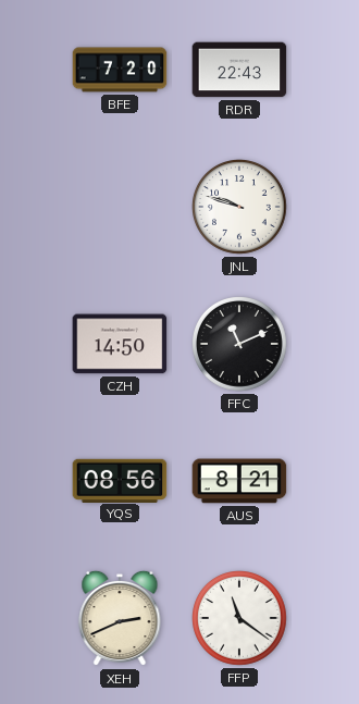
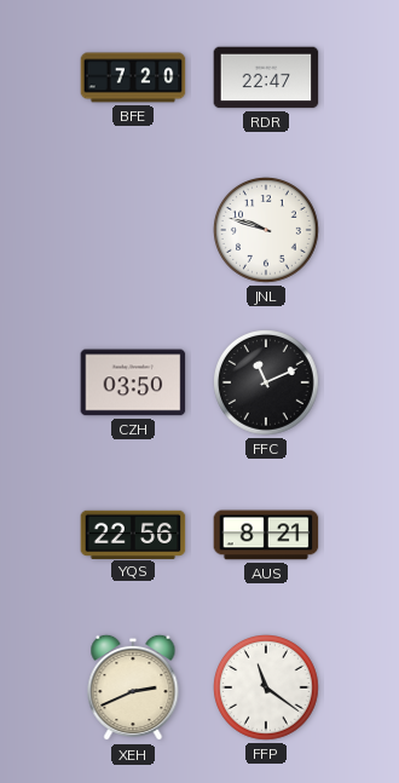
RDR: 22:43 -> 22:47
CZH: 14:50 -> 03:50
YQS: 08:56 -> 22:56
